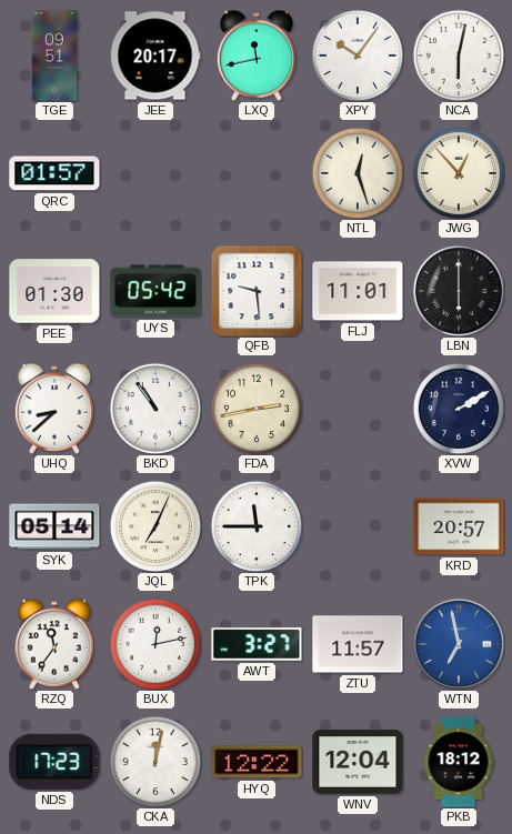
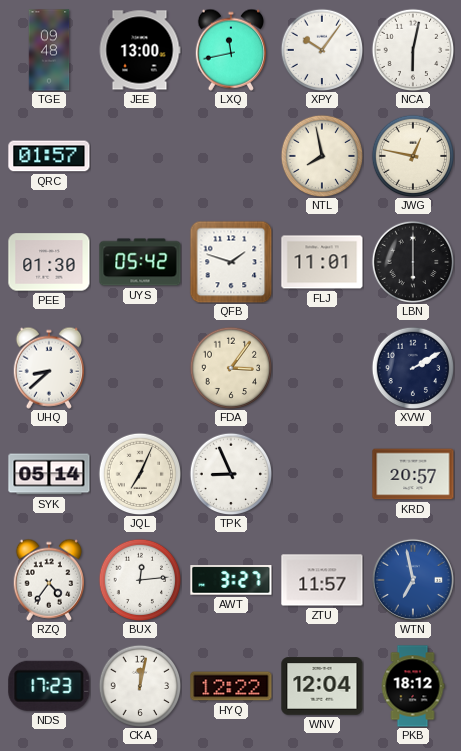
TGE: 09:51 -> 09:48
JEE: 20:17 -> 13:00
NTL: 12:27 -> 7:58
JWG: 12:53 -> 12:47
QFB: 9:29 -> 1:48
BKD: 10:54 -> none
FDA: 2:43 -> 3:06
TPK: 11:45 -> 8:56
RZQ: 11:36 -> 4:36
BUX: 12:13 -> 12:14
